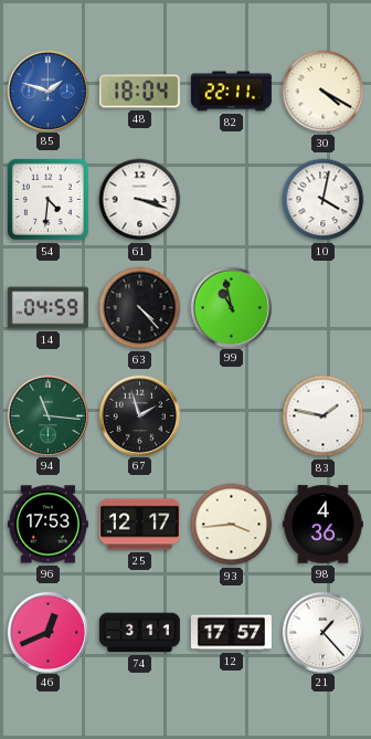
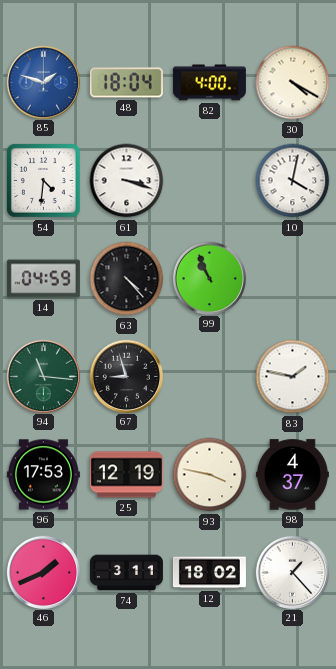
82: 22:11 -> 4:00
99: 10:58 -> 10:56
67: 1:57 -> 8:57
25: 12:17 -> 12:19
93: 3:44 -> 3:47
98: 4:36 -> 4:37
46: 12:41 -> 1:41
12: 17:57 -> 18:02
